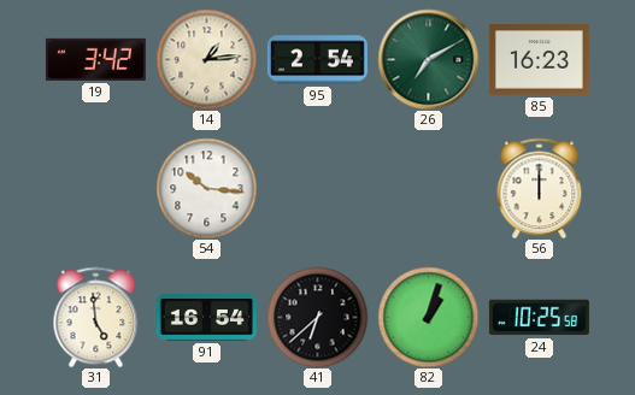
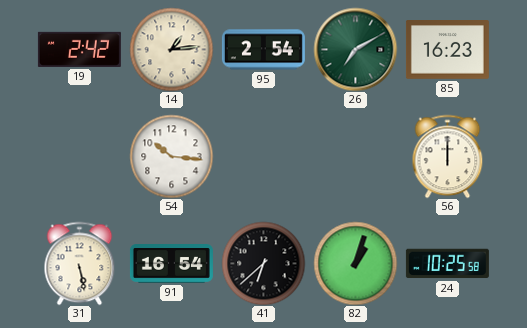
19: 3:42 -> 2:42
31: 4:59 -> 5:28
